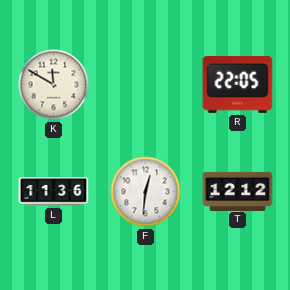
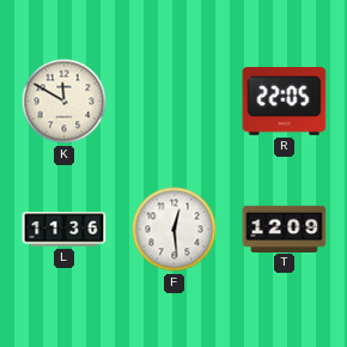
F: 12:31 -> 12:29
T: 12:12 -> 12:09
